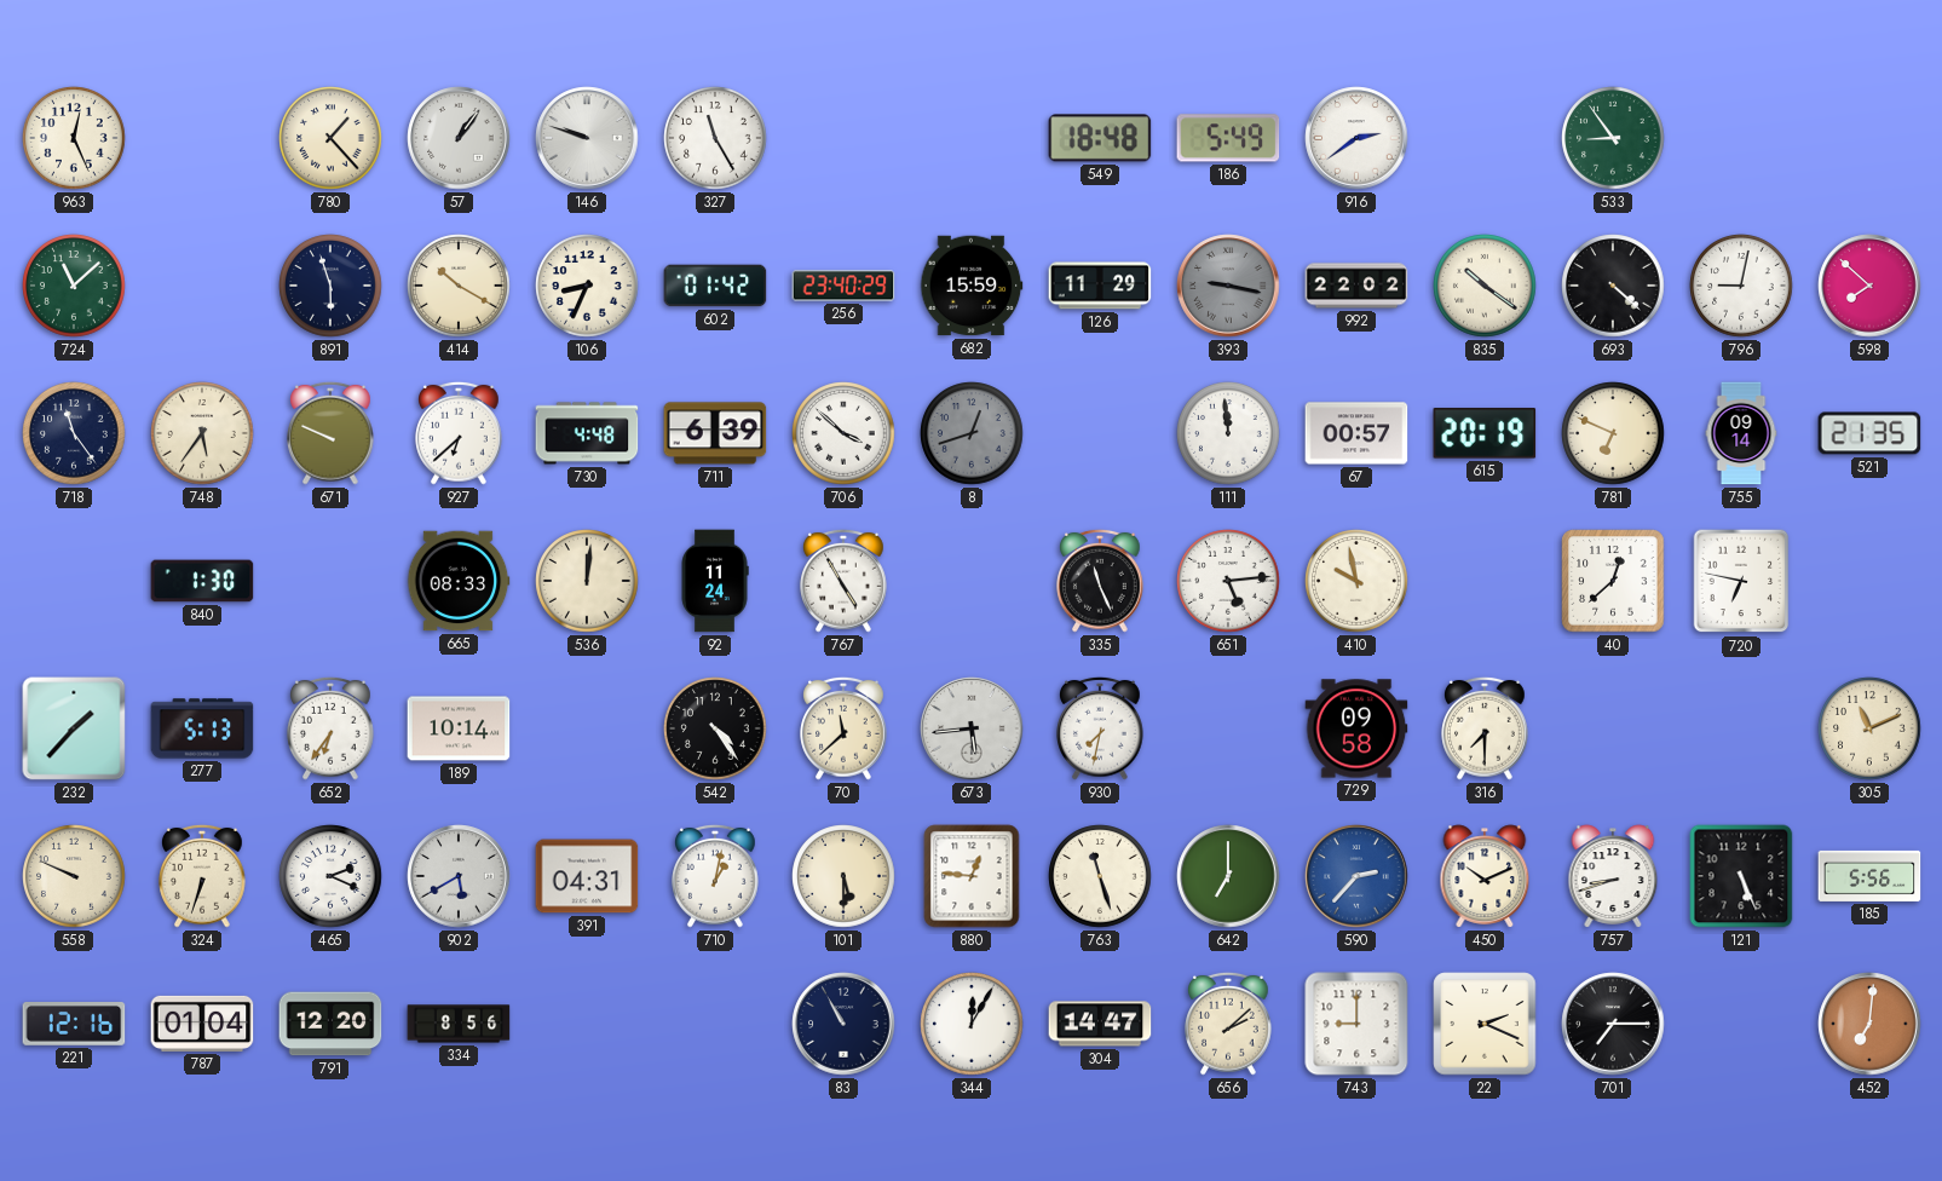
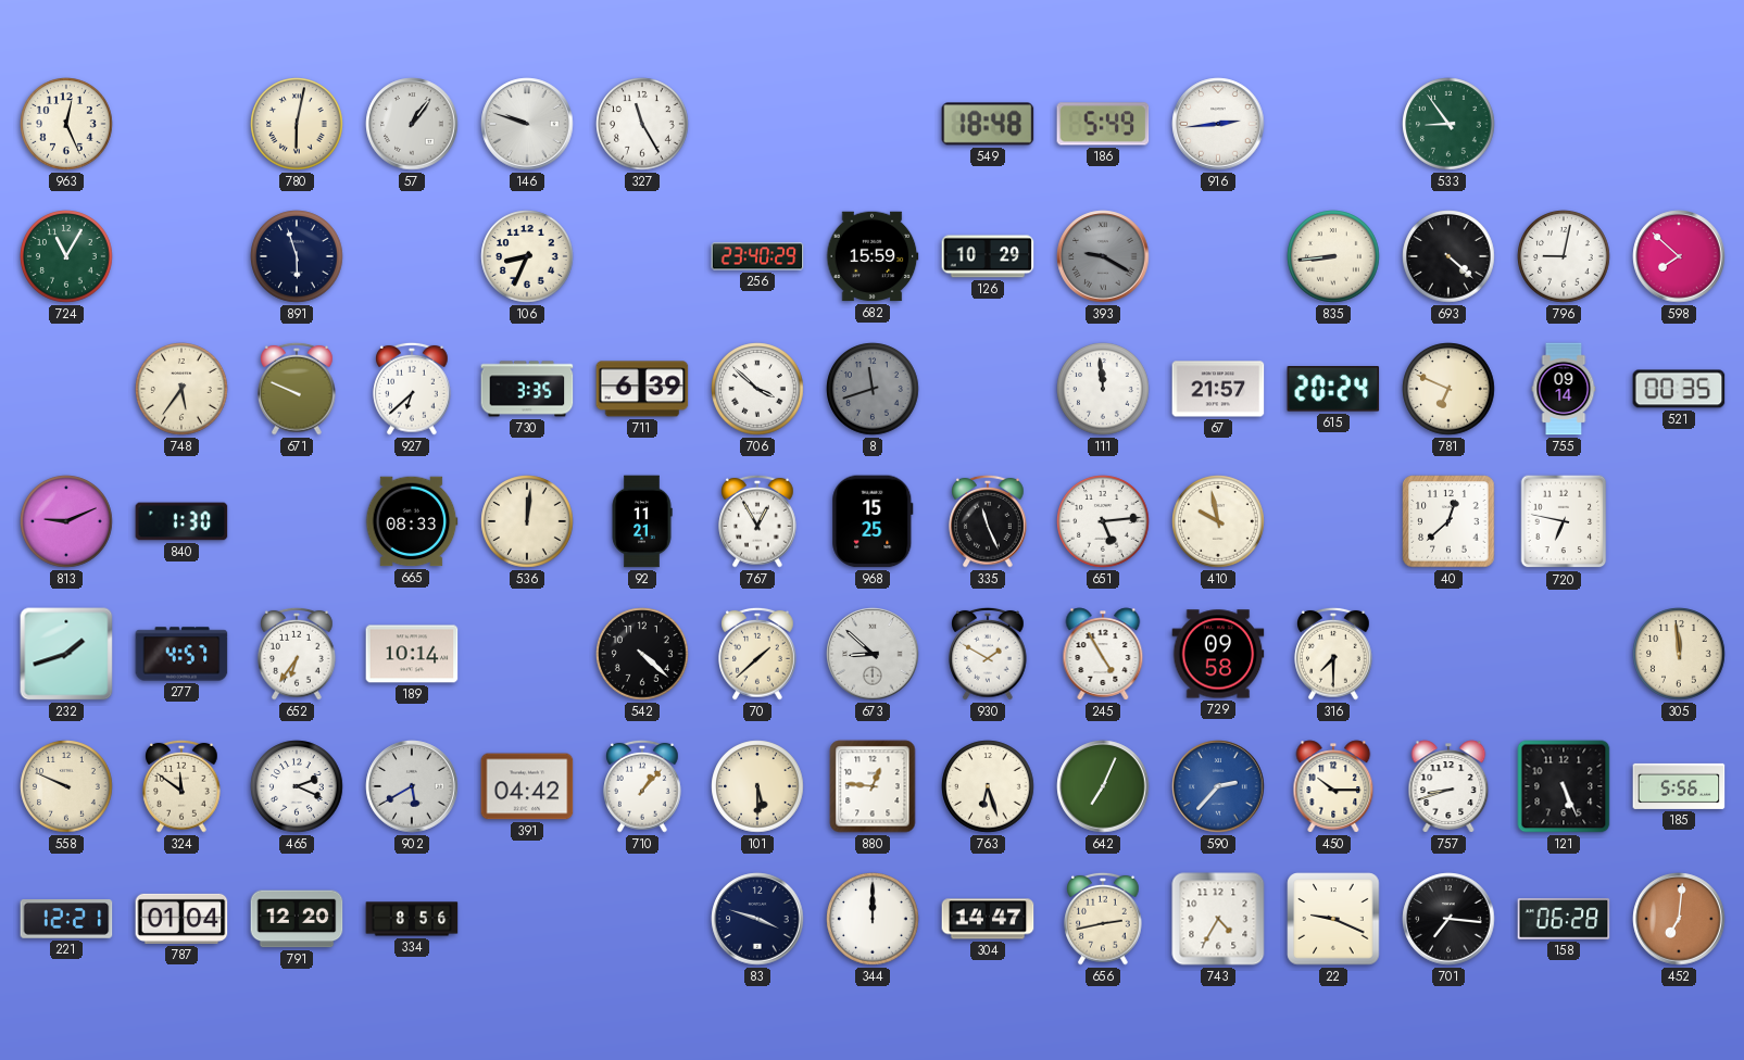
780: 1:23 -> 6:02
916: 2:39 -> 2:44
724: 11:08 -> 11:05
414: 10:20 -> none
602: 01:42 -> none
126: 11:29 -> 10:29
393: 9:17 -> 9:20
992: 22:02 -> none
835: 10:21 -> 8:44
718: 11:24 -> none
730: 4:48 -> 3:35
8: 12:42 -> 11:42
67: 00:57 -> 21:57
615: 20:19 -> 20:24
521: 21:35 -> 00:35
813: none -> 9:11
92: 11:24 -> 11:21
767: 4:55 -> 12:55
968: none -> 15:25
232: 1:37 -> 1:42
277: 5:13 -> 4:57
542: 4:24 -> 4:22
70: 11:38 -> 1:38
673: 5:44 -> 8:52
930: 7:32 -> 1:50
245: none -> 4:55
305: 11:11 -> 11:59
324: 6:33 -> 11:51
391: 04:31 -> 04:42
710: 1:02 -> 1:07
763: 11:27 -> 6:27
642: 7:00 -> 7:04
450: 10:11 -> 10:15
221: 12:16 -> 12:21
83: 10:55 -> 3:48
344: 12:05 -> 12:00
656: 2:08 -> 2:43
743: 9:00 -> 4:35
22: 2:19 -> 9:19
701: 7:15 -> 7:16
158: none -> 06:28
